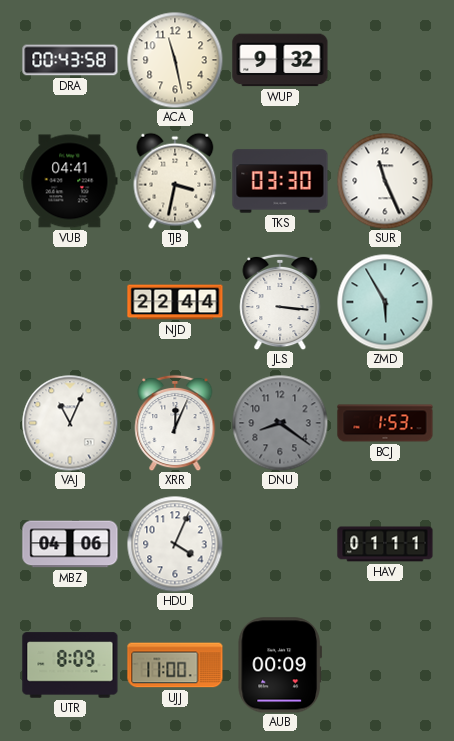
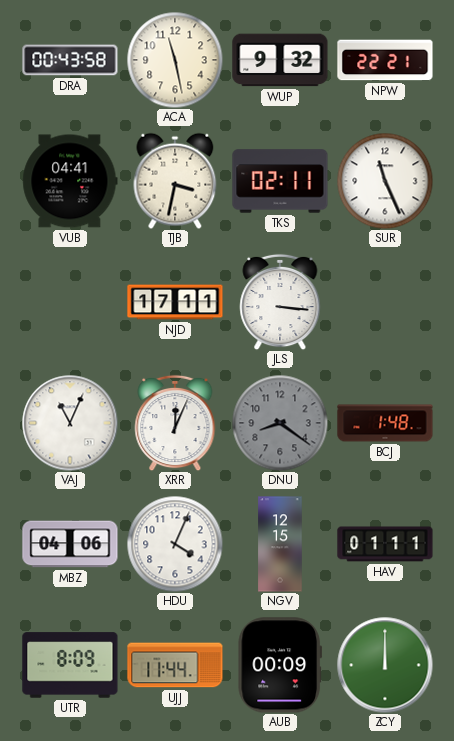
NPW: none -> 22:21
TKS: 03:30 -> 02:11
NJD: 22:44 -> 17:11
ZMD: 5:55 -> none
BCJ: 1:53 -> 1:48
NGV: none -> 12:15
UJJ: 11:00 -> 11:44
ZCY: none -> 12:00
